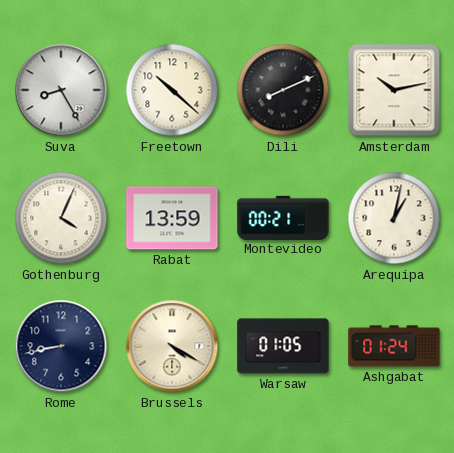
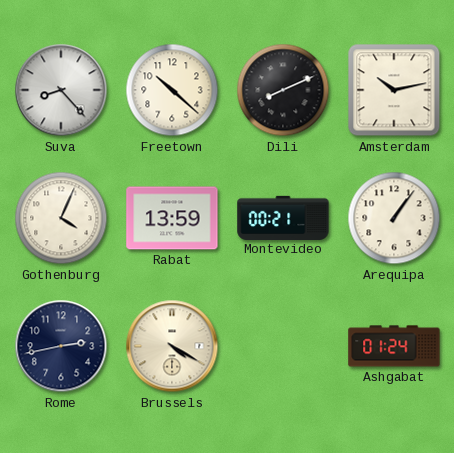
Suva: 8:25 -> 8:23
Arequipa: 1:02 -> 1:06
Rome: 8:43 -> 2:43
Warsaw: 01:05 -> none
